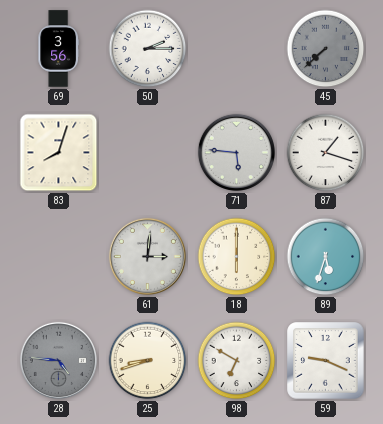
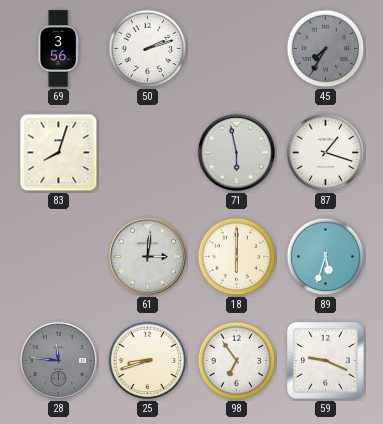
50: 2:15 -> 2:12
45: 7:38 -> 7:35
71: 5:46 -> 5:58
28: 4:46 -> 11:46
98: 6:50 -> 6:54
